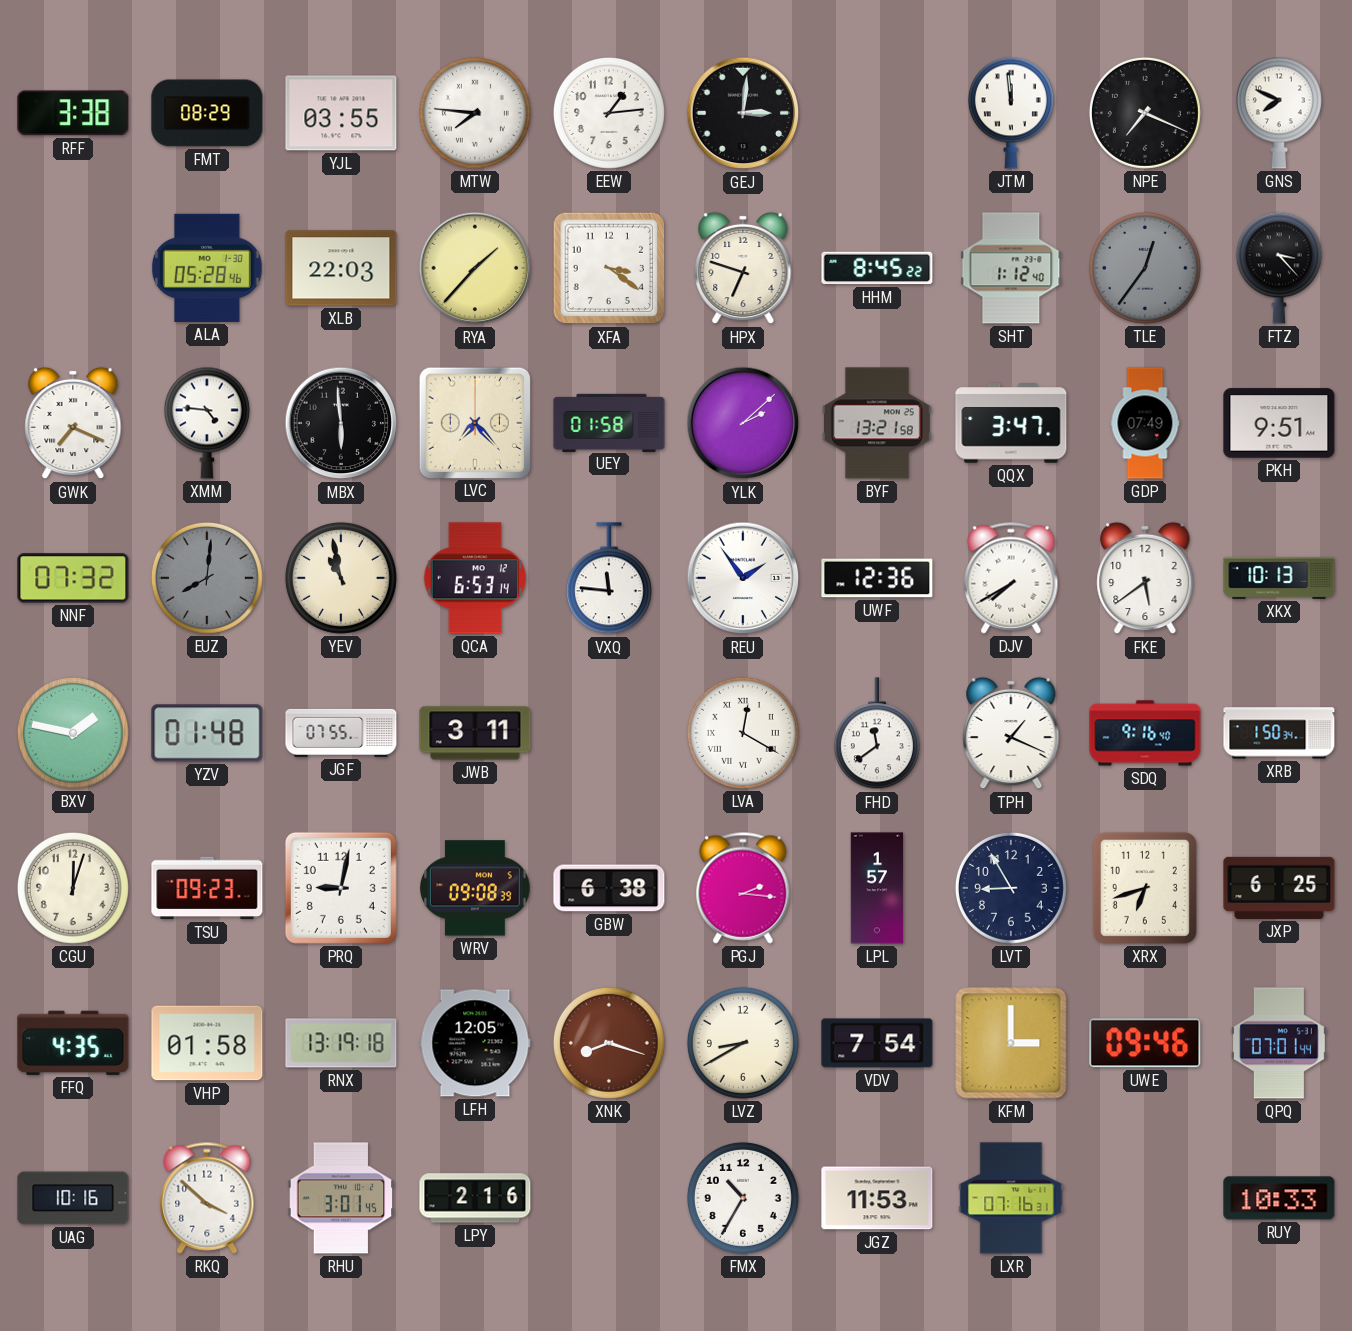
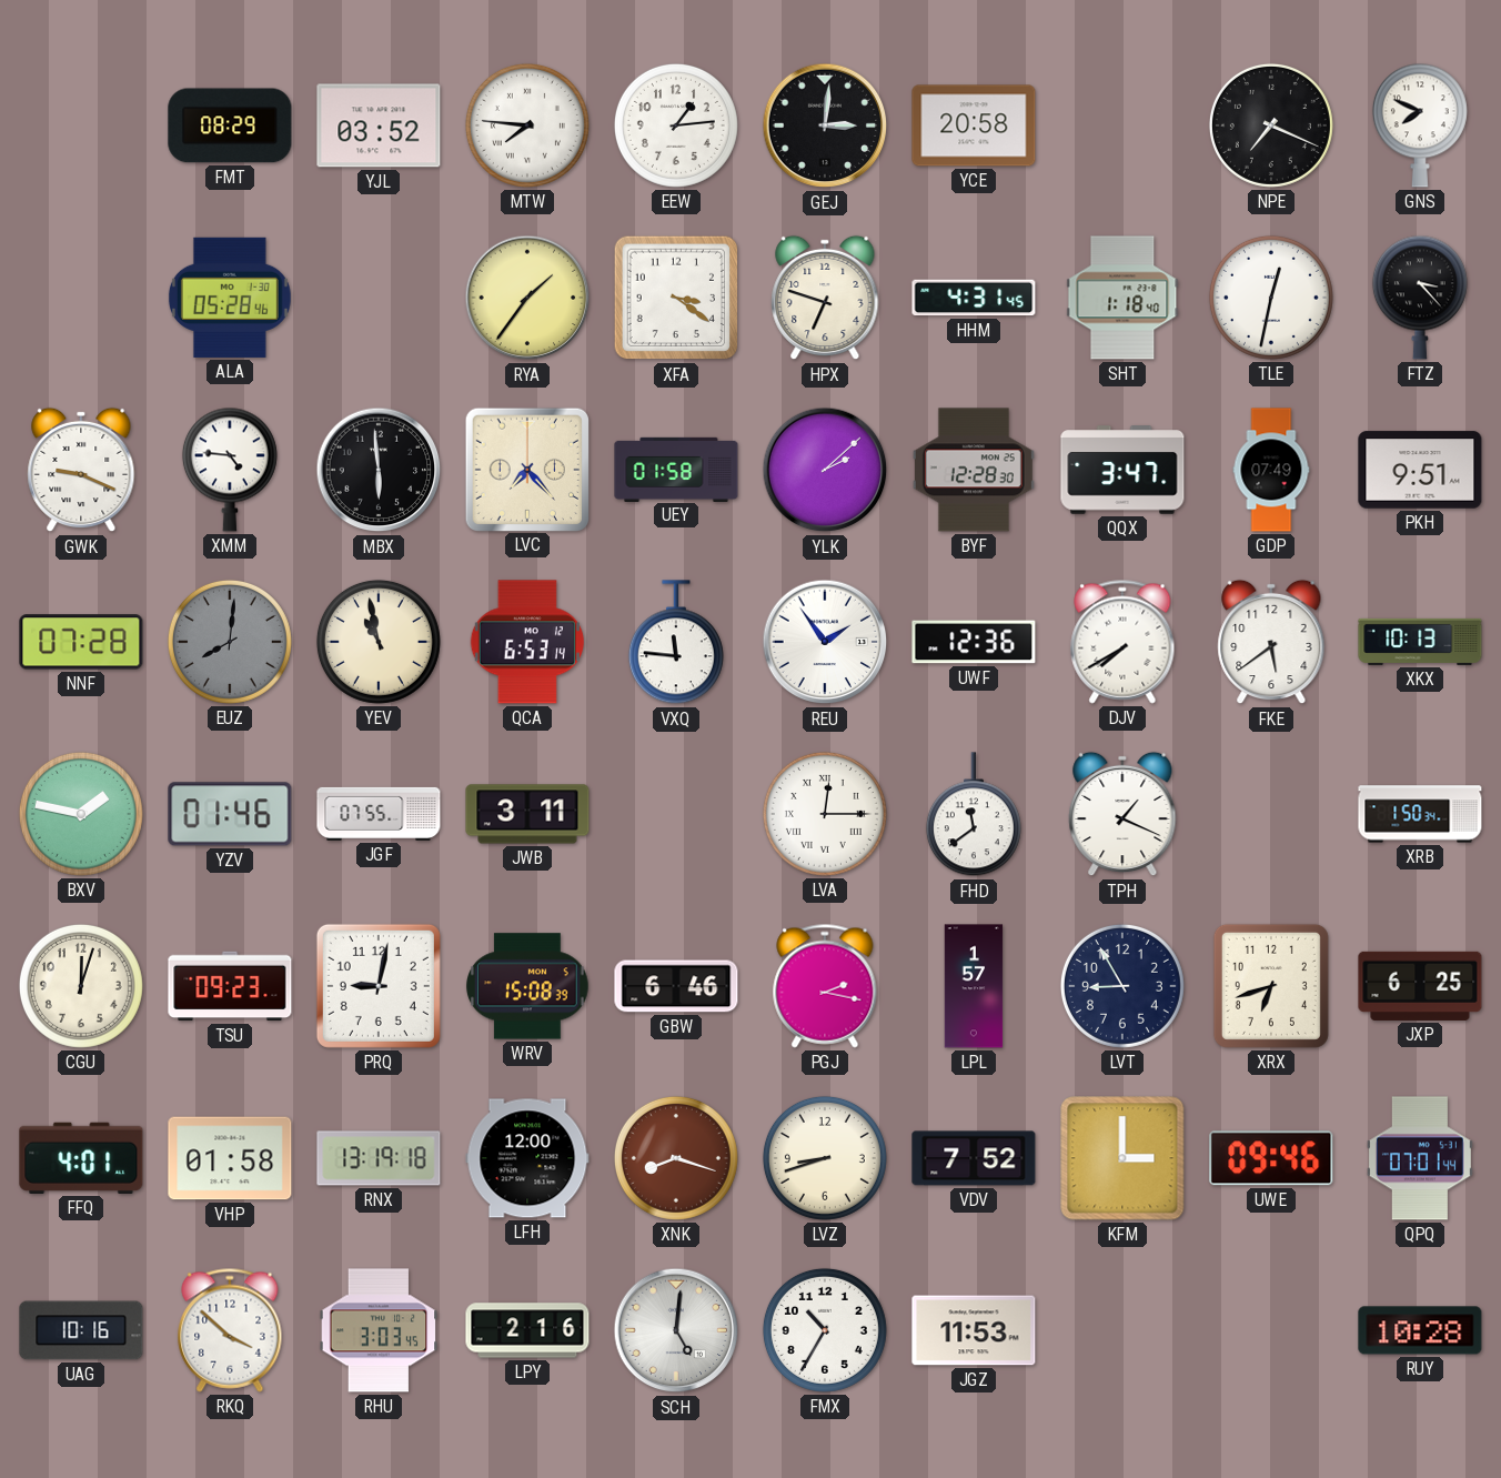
RFF: 3:38 -> none
YJL: 03:55 -> 03:52
YCE: none -> 20:58
JTM: 11:59 -> none
XLB: 22:03 -> none
RYA: 1:37 -> 1:36
HHM: 8:45 -> 4:31
SHT: 1:12 -> 1:18
TLE: 12:36 -> 12:32
TLE dial: grey -> white
GWK: 7:19 -> 9:19
BYF: 13:21 -> 12:28
NNF: 07:32 -> 07:28
YZV: 01:48 -> 01:46
LVA: 12:20 -> 12:15
SDQ: 9:16 -> none
WRV: 09:08 -> 15:08
GBW: 6:38 -> 6:46
PGJ: 2:16 -> 2:17
FFQ: 4:35 -> 4:01
LFH: 12:05 -> 12:00
LVZ: 8:40 -> 8:42
VDV: 7:54 -> 7:52
RHU: 3:01 -> 3:03
SCH: none -> 5:01
LXR: 07:16 -> none
RUY: 10:33 -> 10:28
